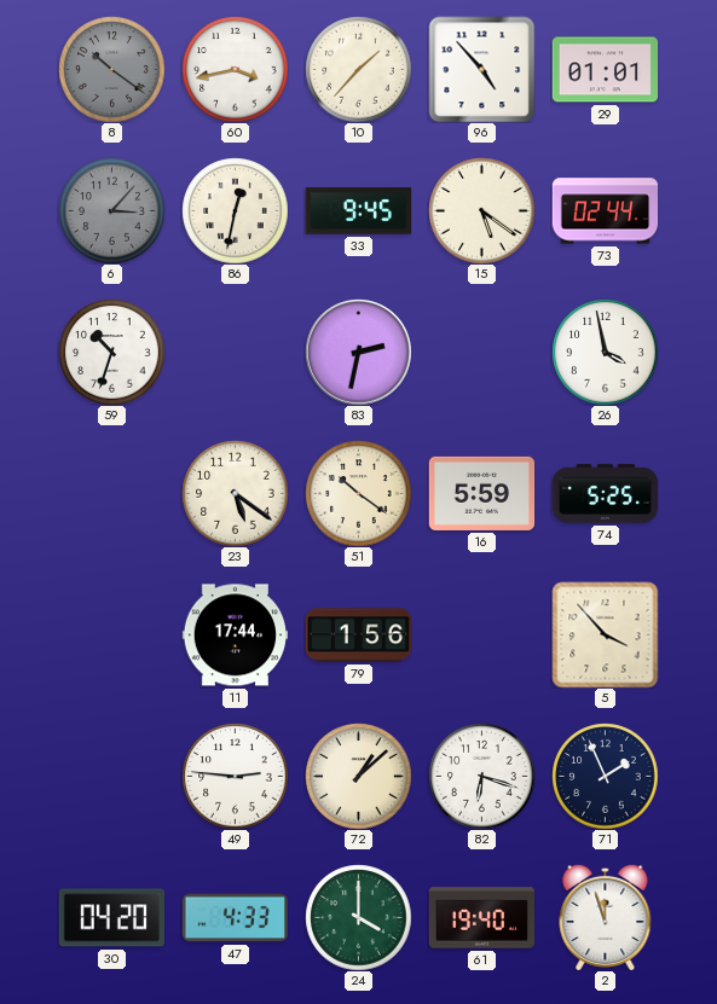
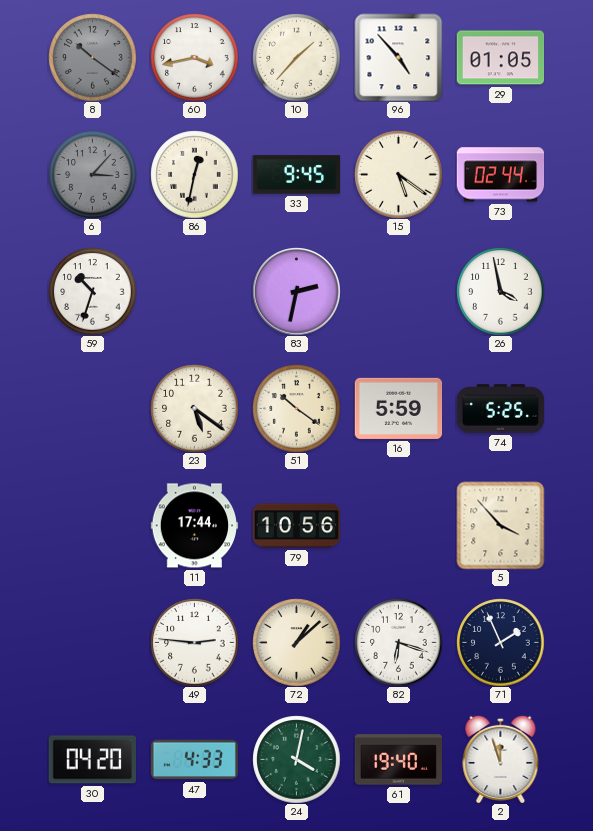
29: 01:01 -> 01:05
79: 1:56 -> 10:56
24: 4:00 -> 4:02
